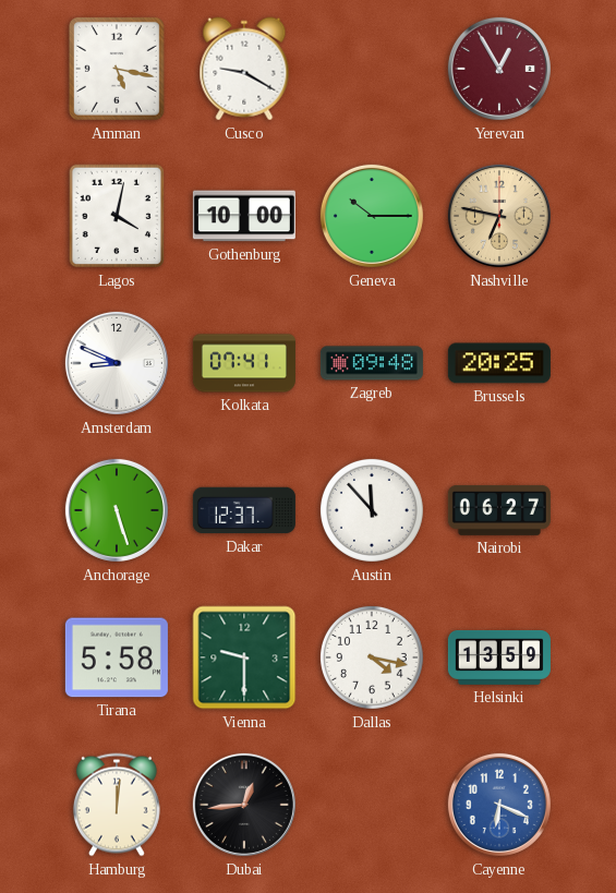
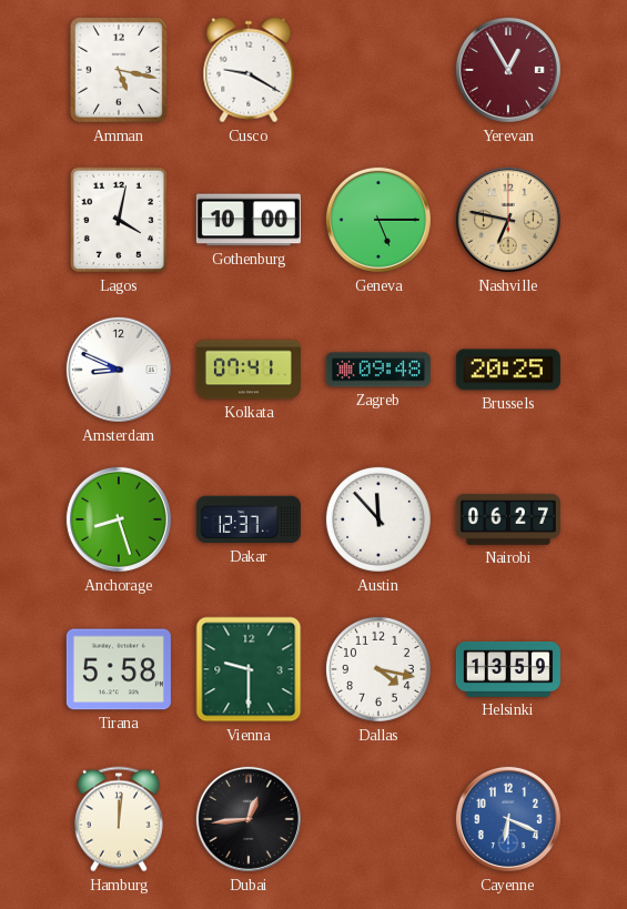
Geneva: 10:15 -> 5:15
Anchorage: 5:27 -> 8:27
